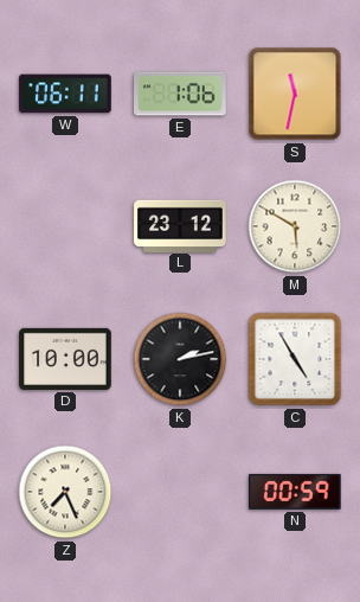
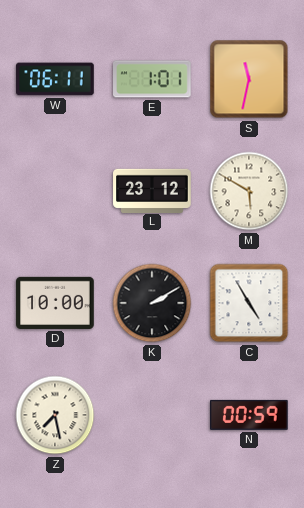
E: 1:06 -> 1:01
K: 2:13 -> 2:10
Z: 7:26 -> 7:28
